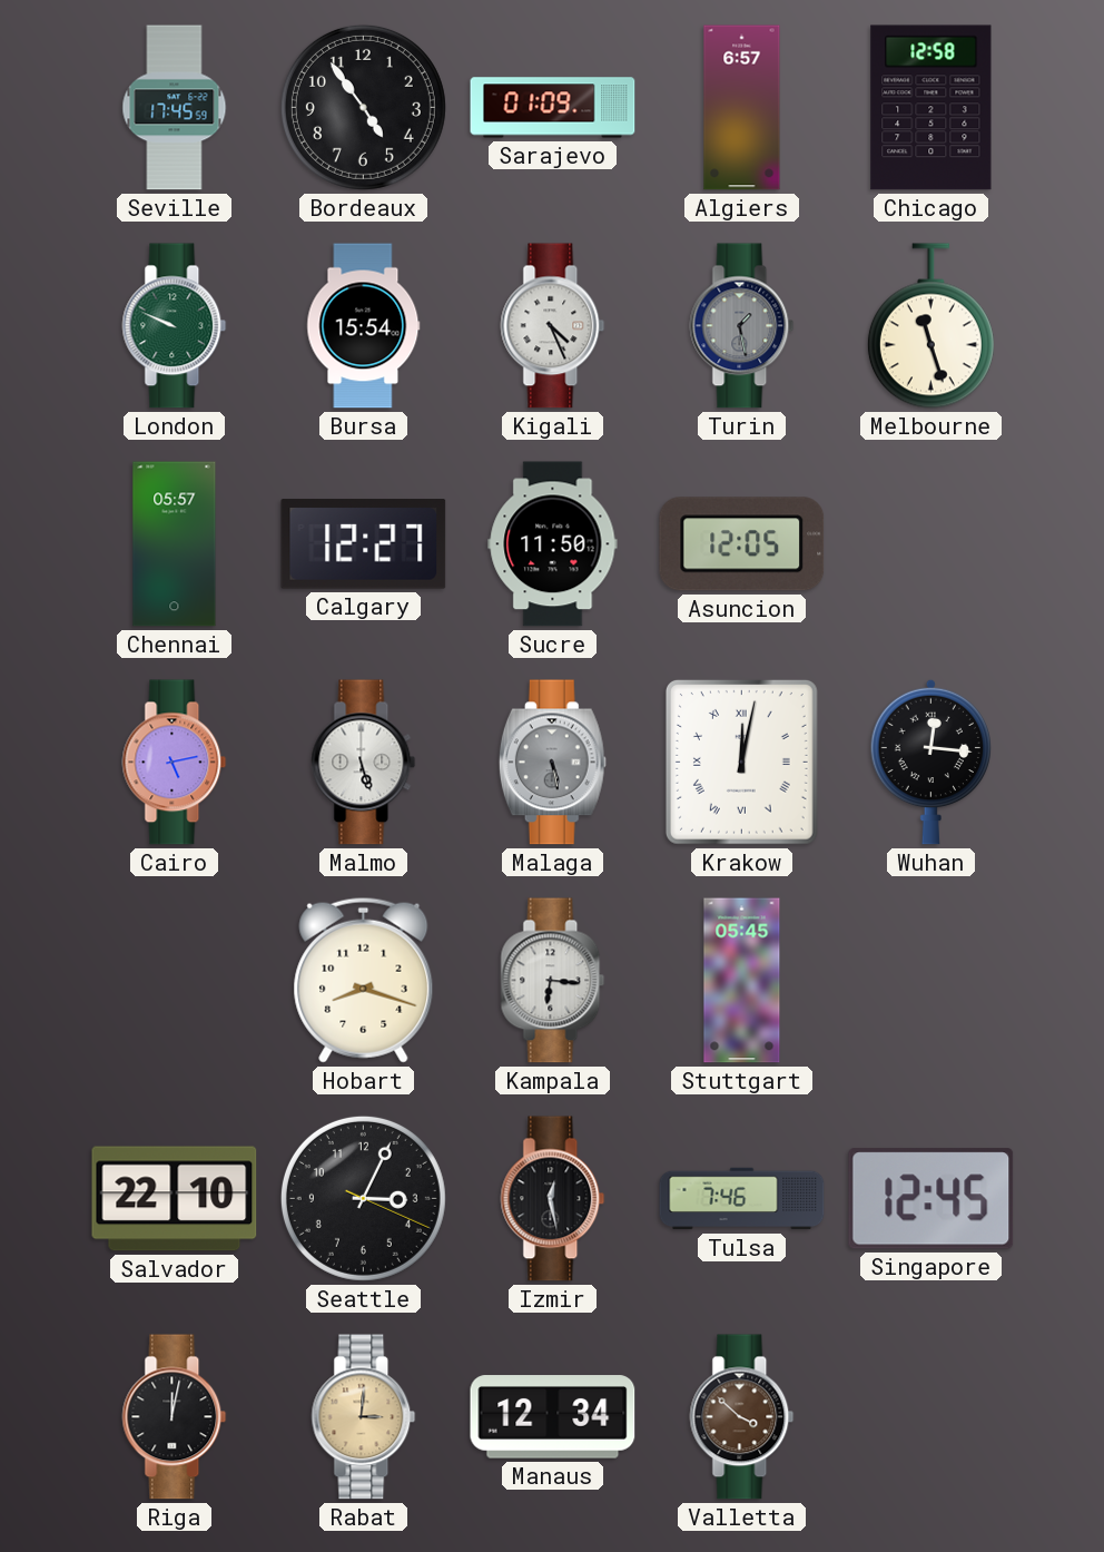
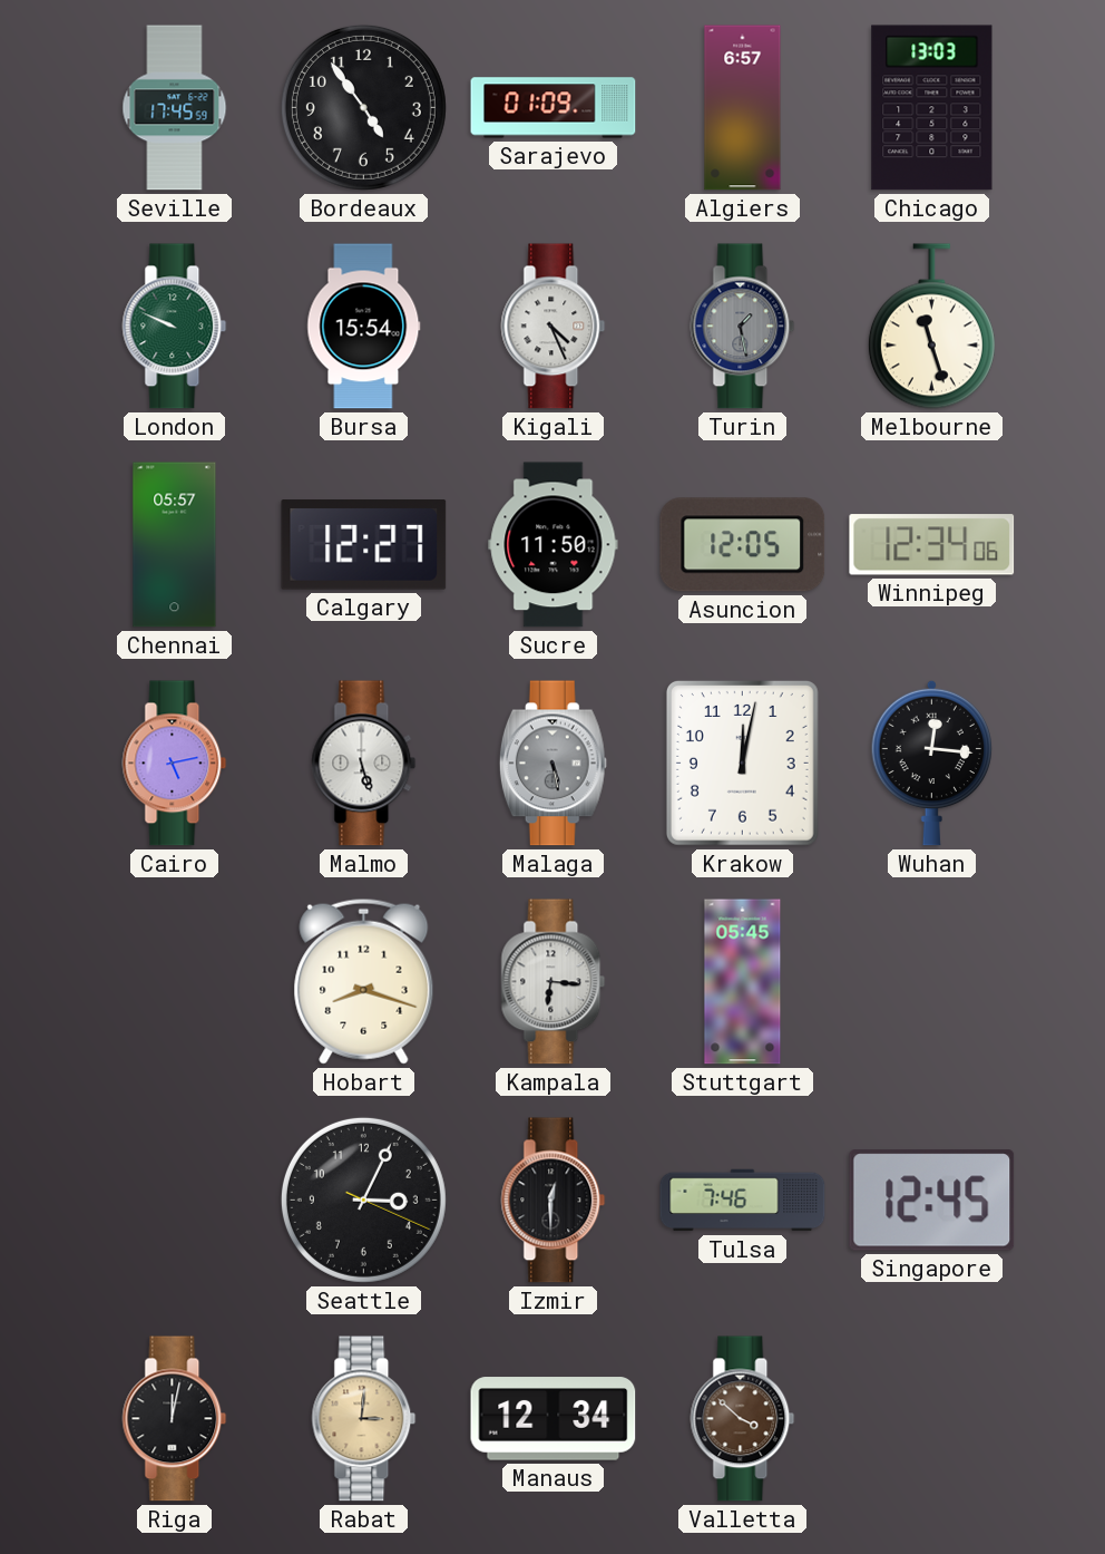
Chicago: 12:58 -> 13:03
Winnipeg: none -> 12:34
Krakow numerals: Roman -> Arabic
Salvador: 22:10 -> none
Izmir: 12:28 -> 12:30
